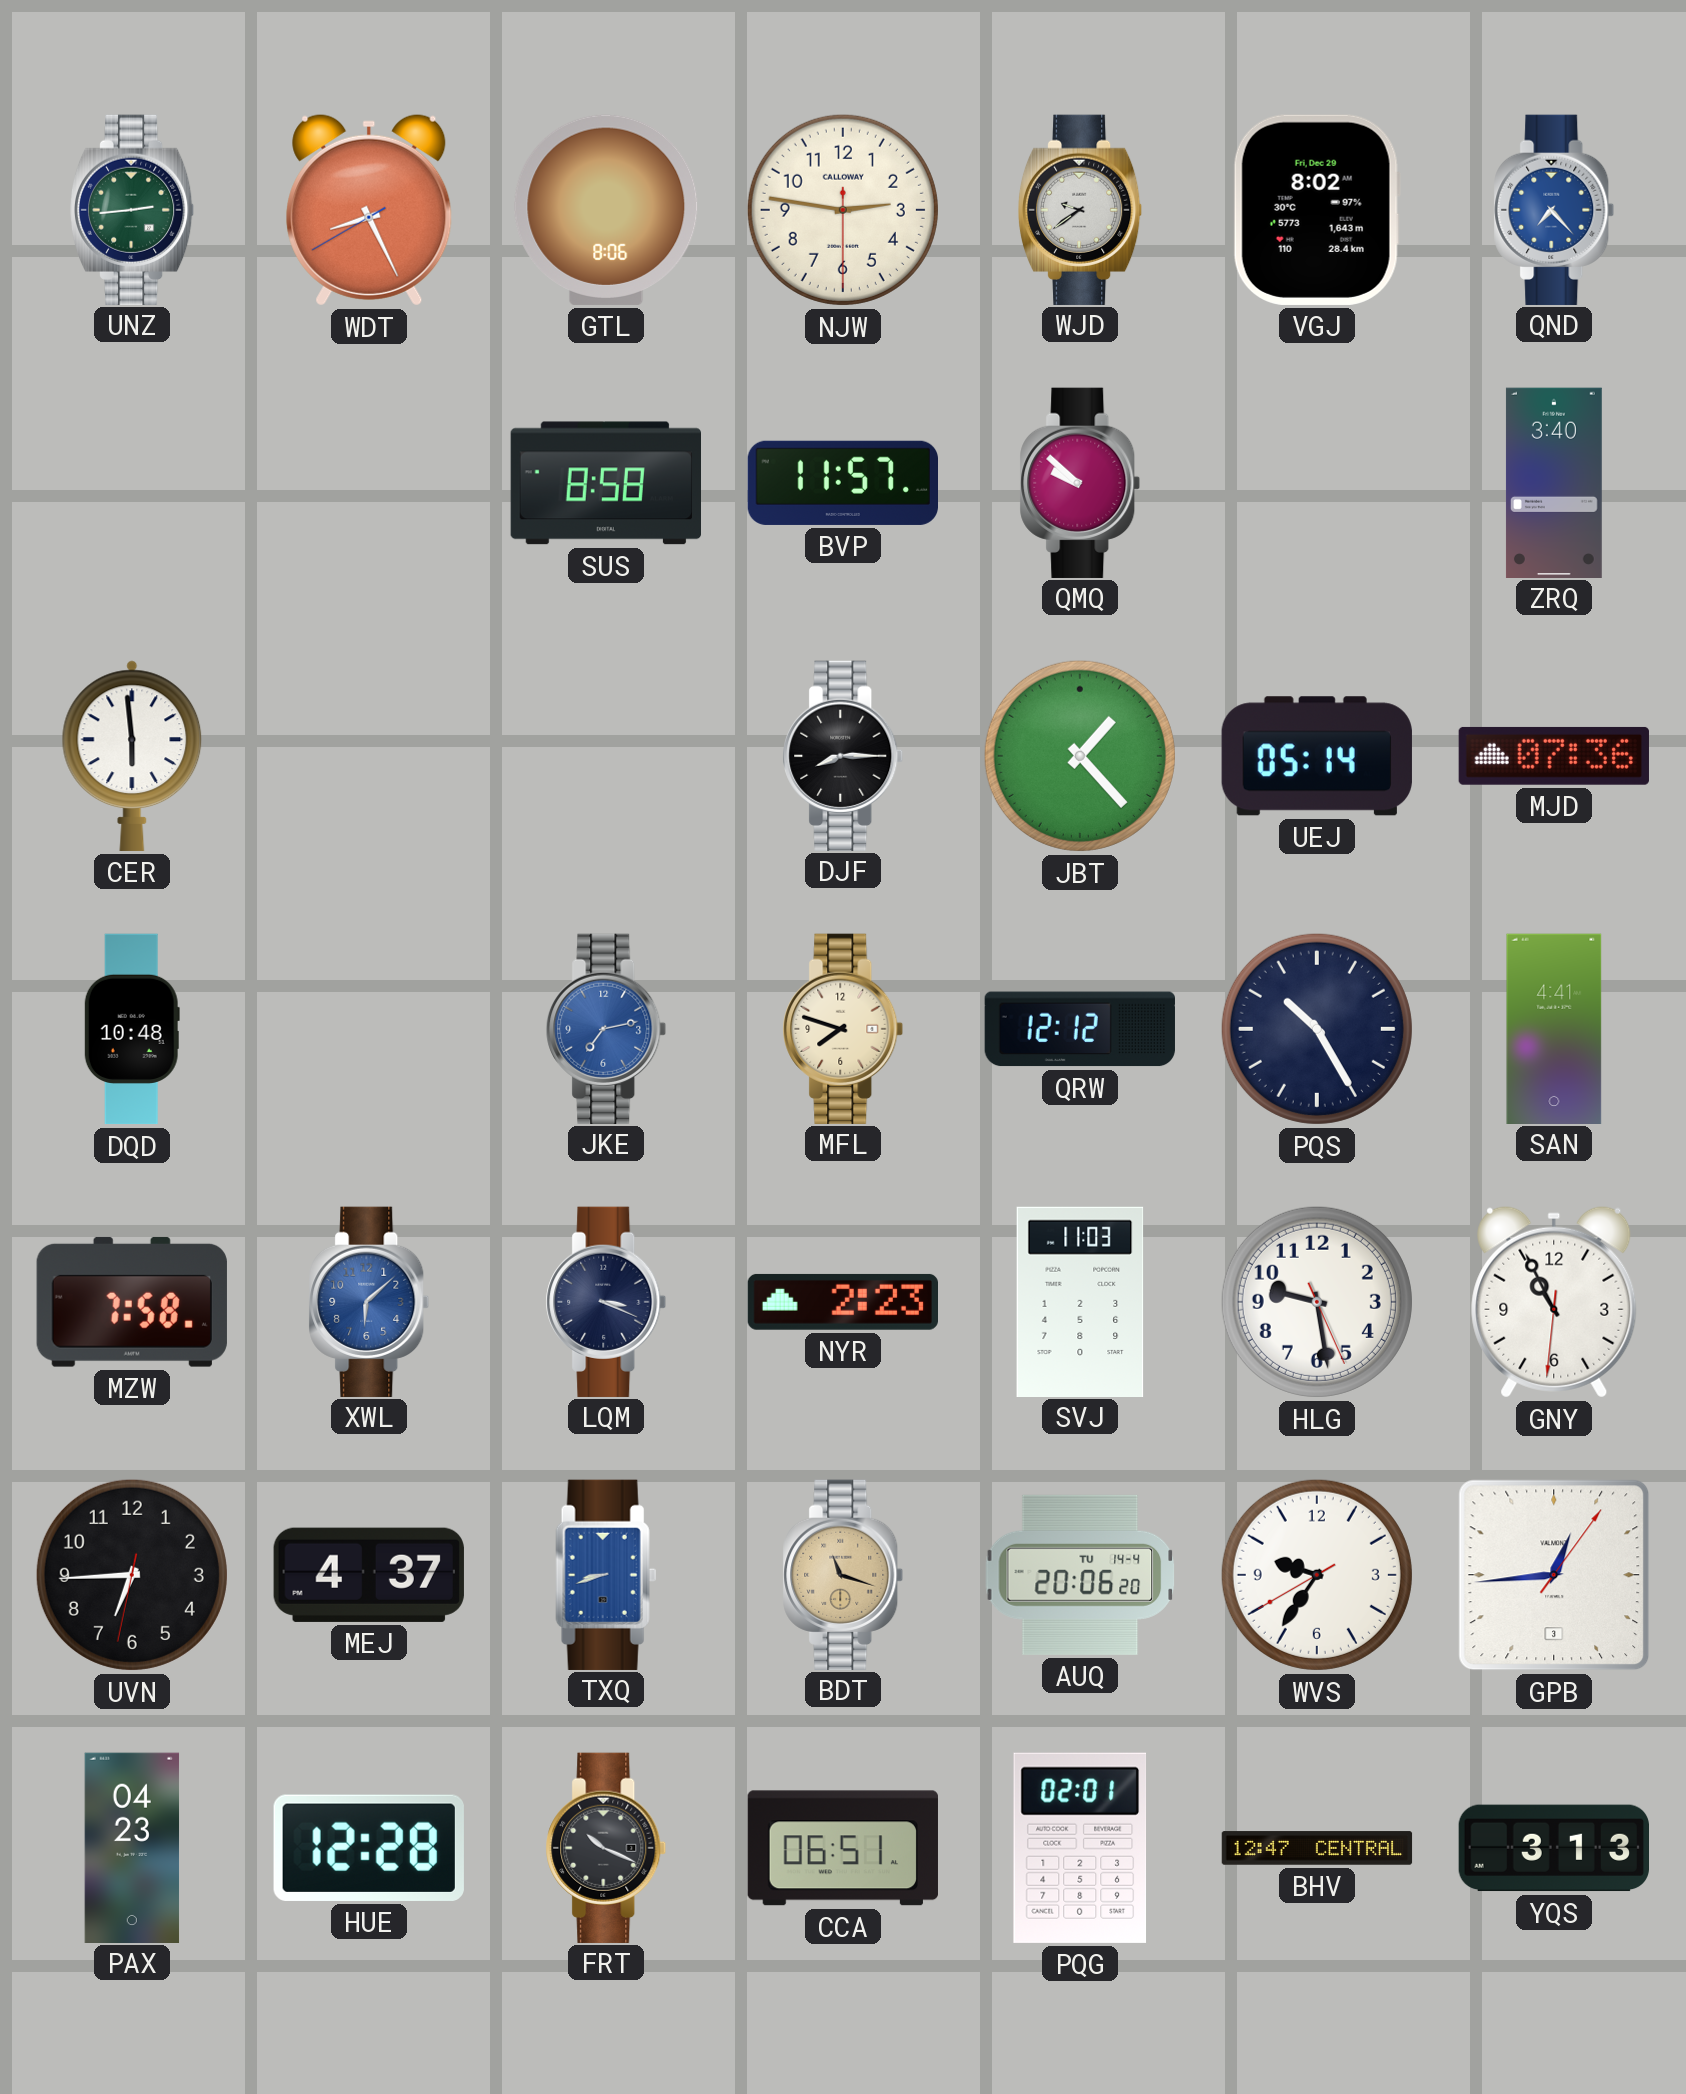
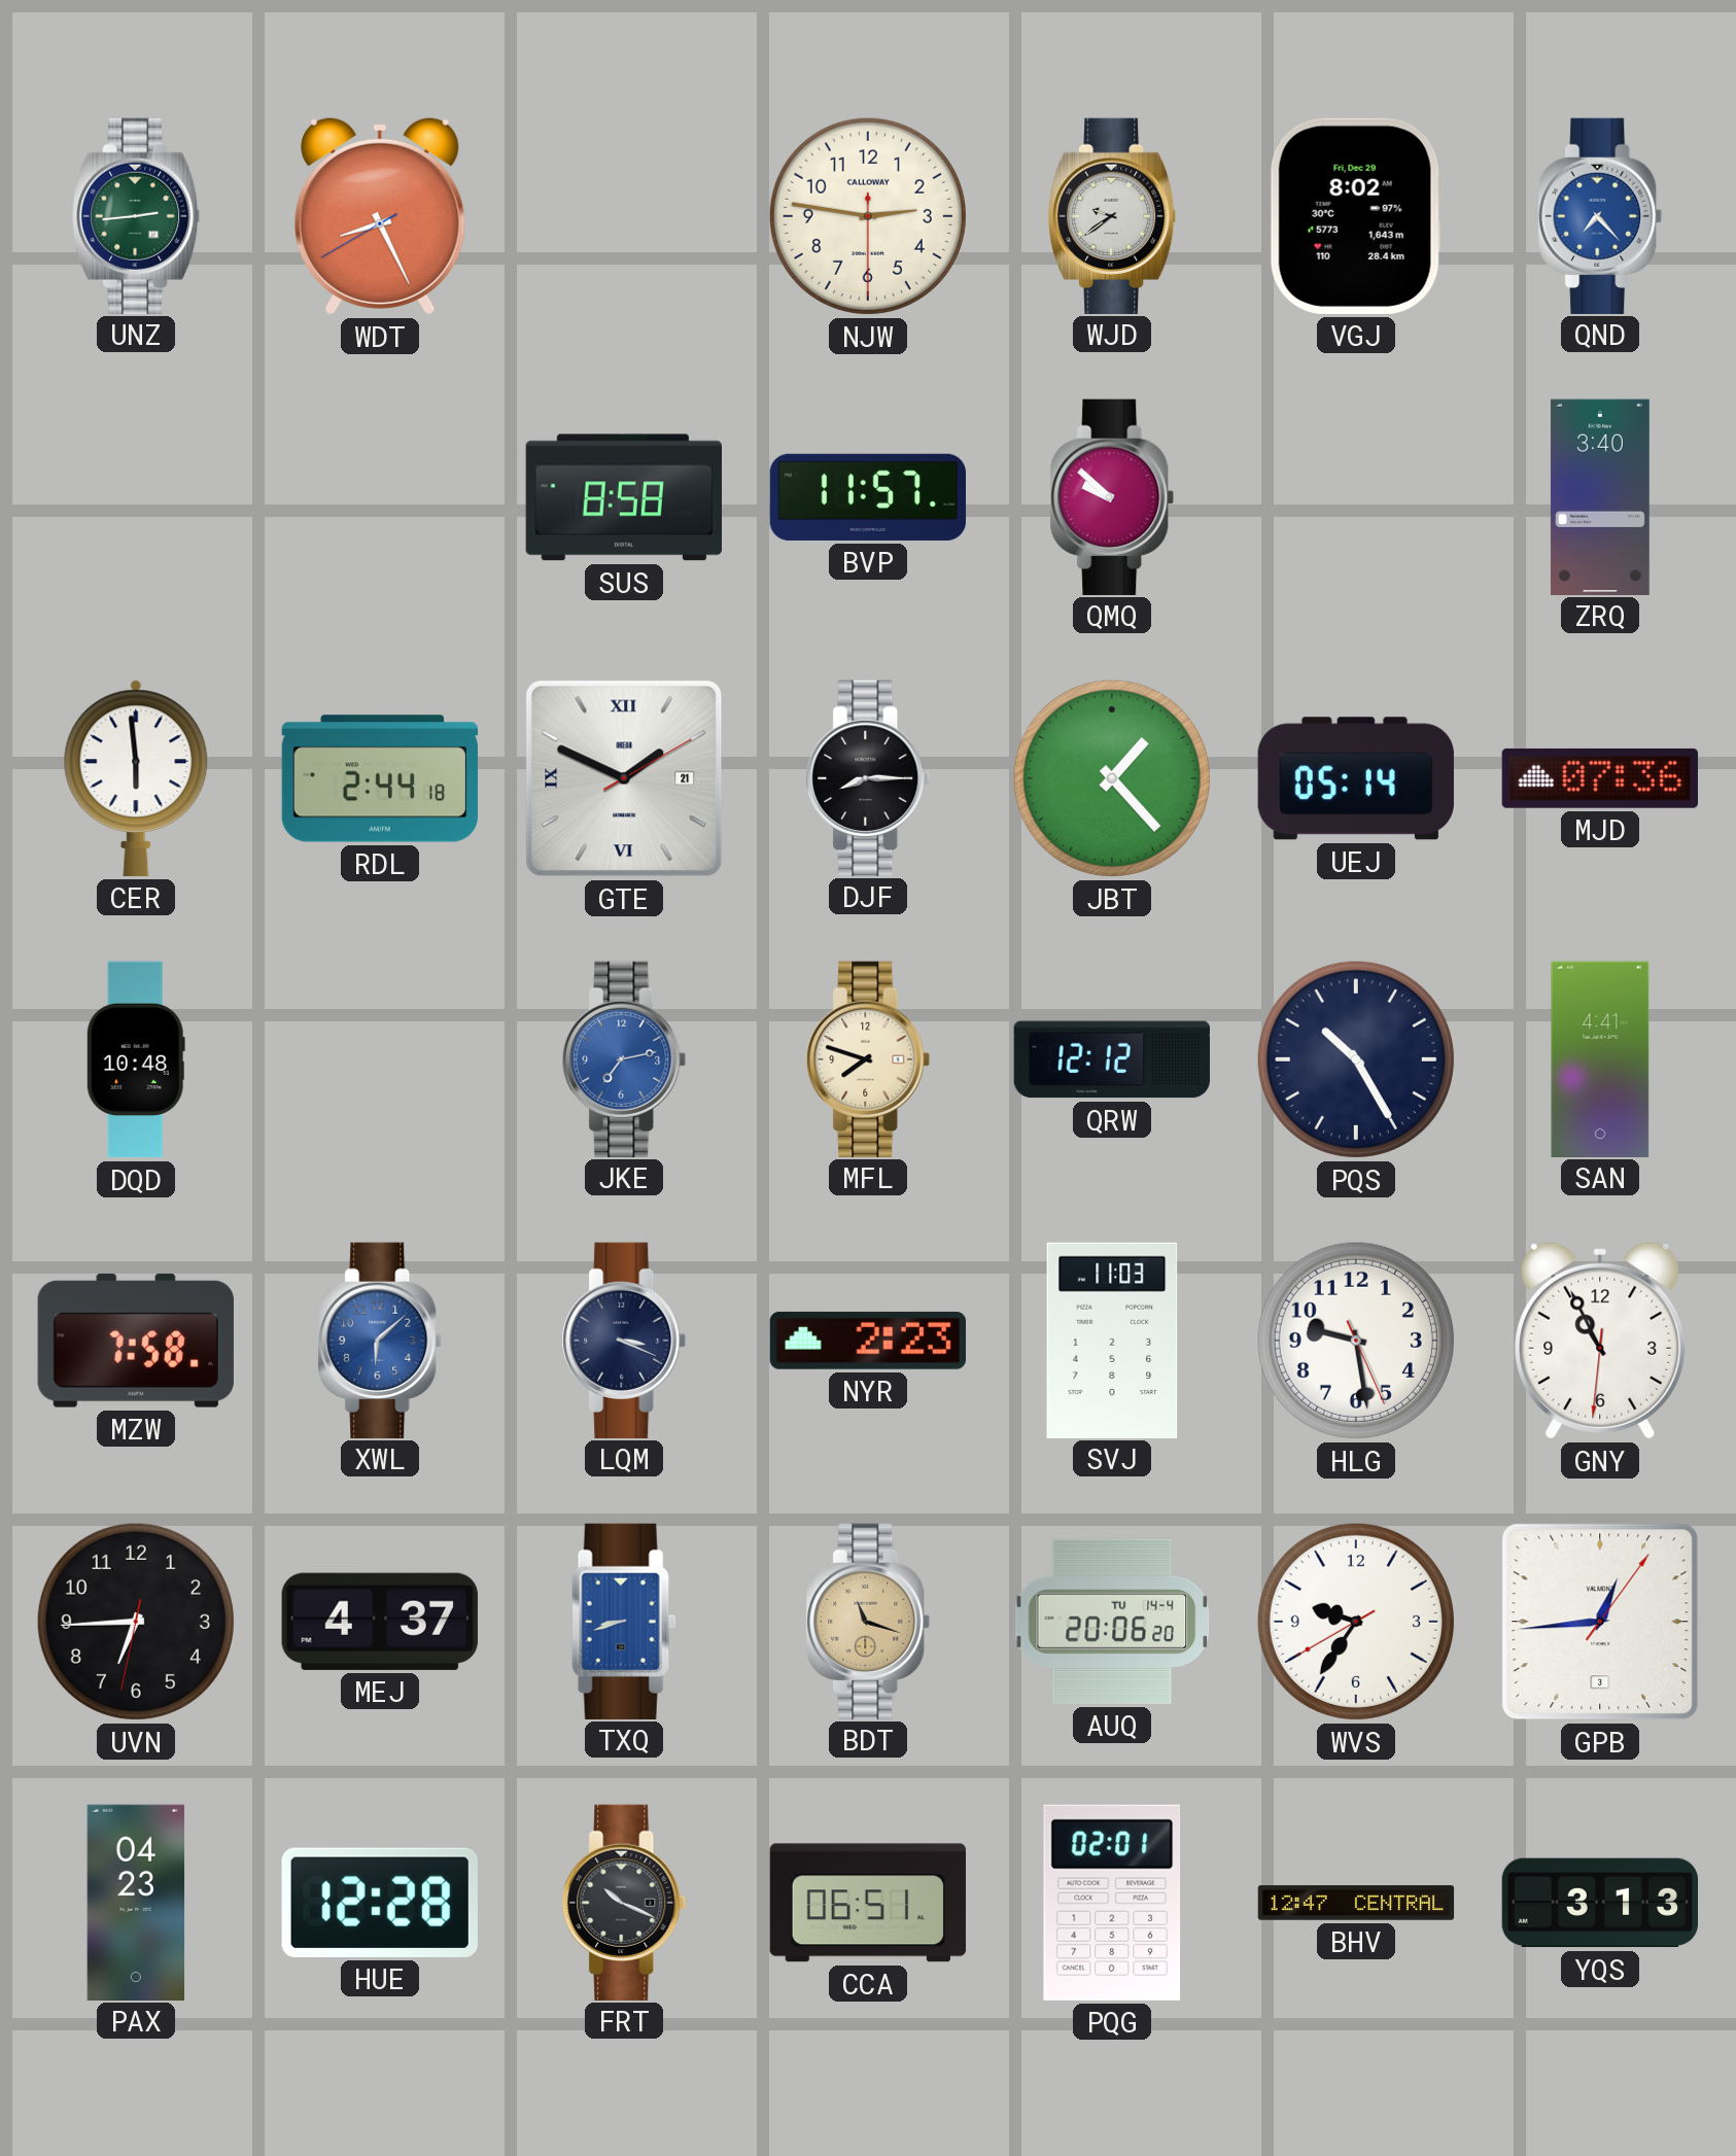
GTL: 8:06 -> none
RDL: none -> 2:44
GTE: none -> 1:49
